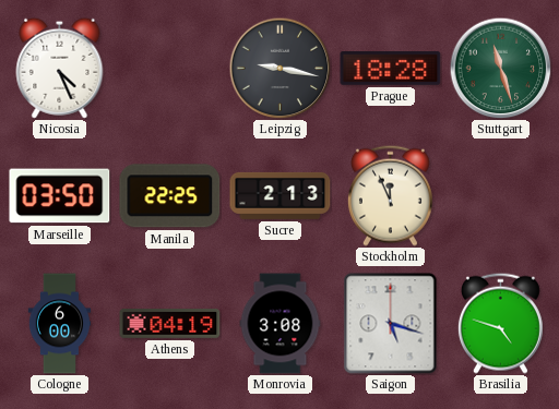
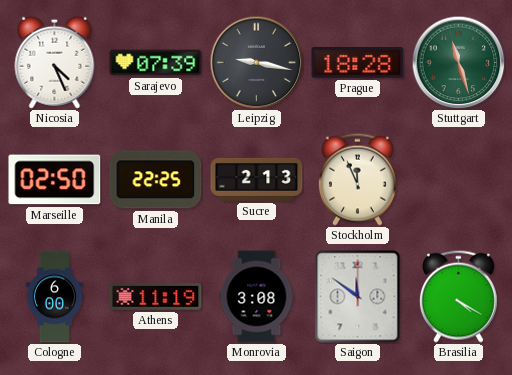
Sarajevo: none -> 07:39
Marseille: 03:50 -> 02:50
Athens: 04:19 -> 11:19
Saigon: 5:18 -> 11:51
Brasilia: 4:48 -> 4:20
